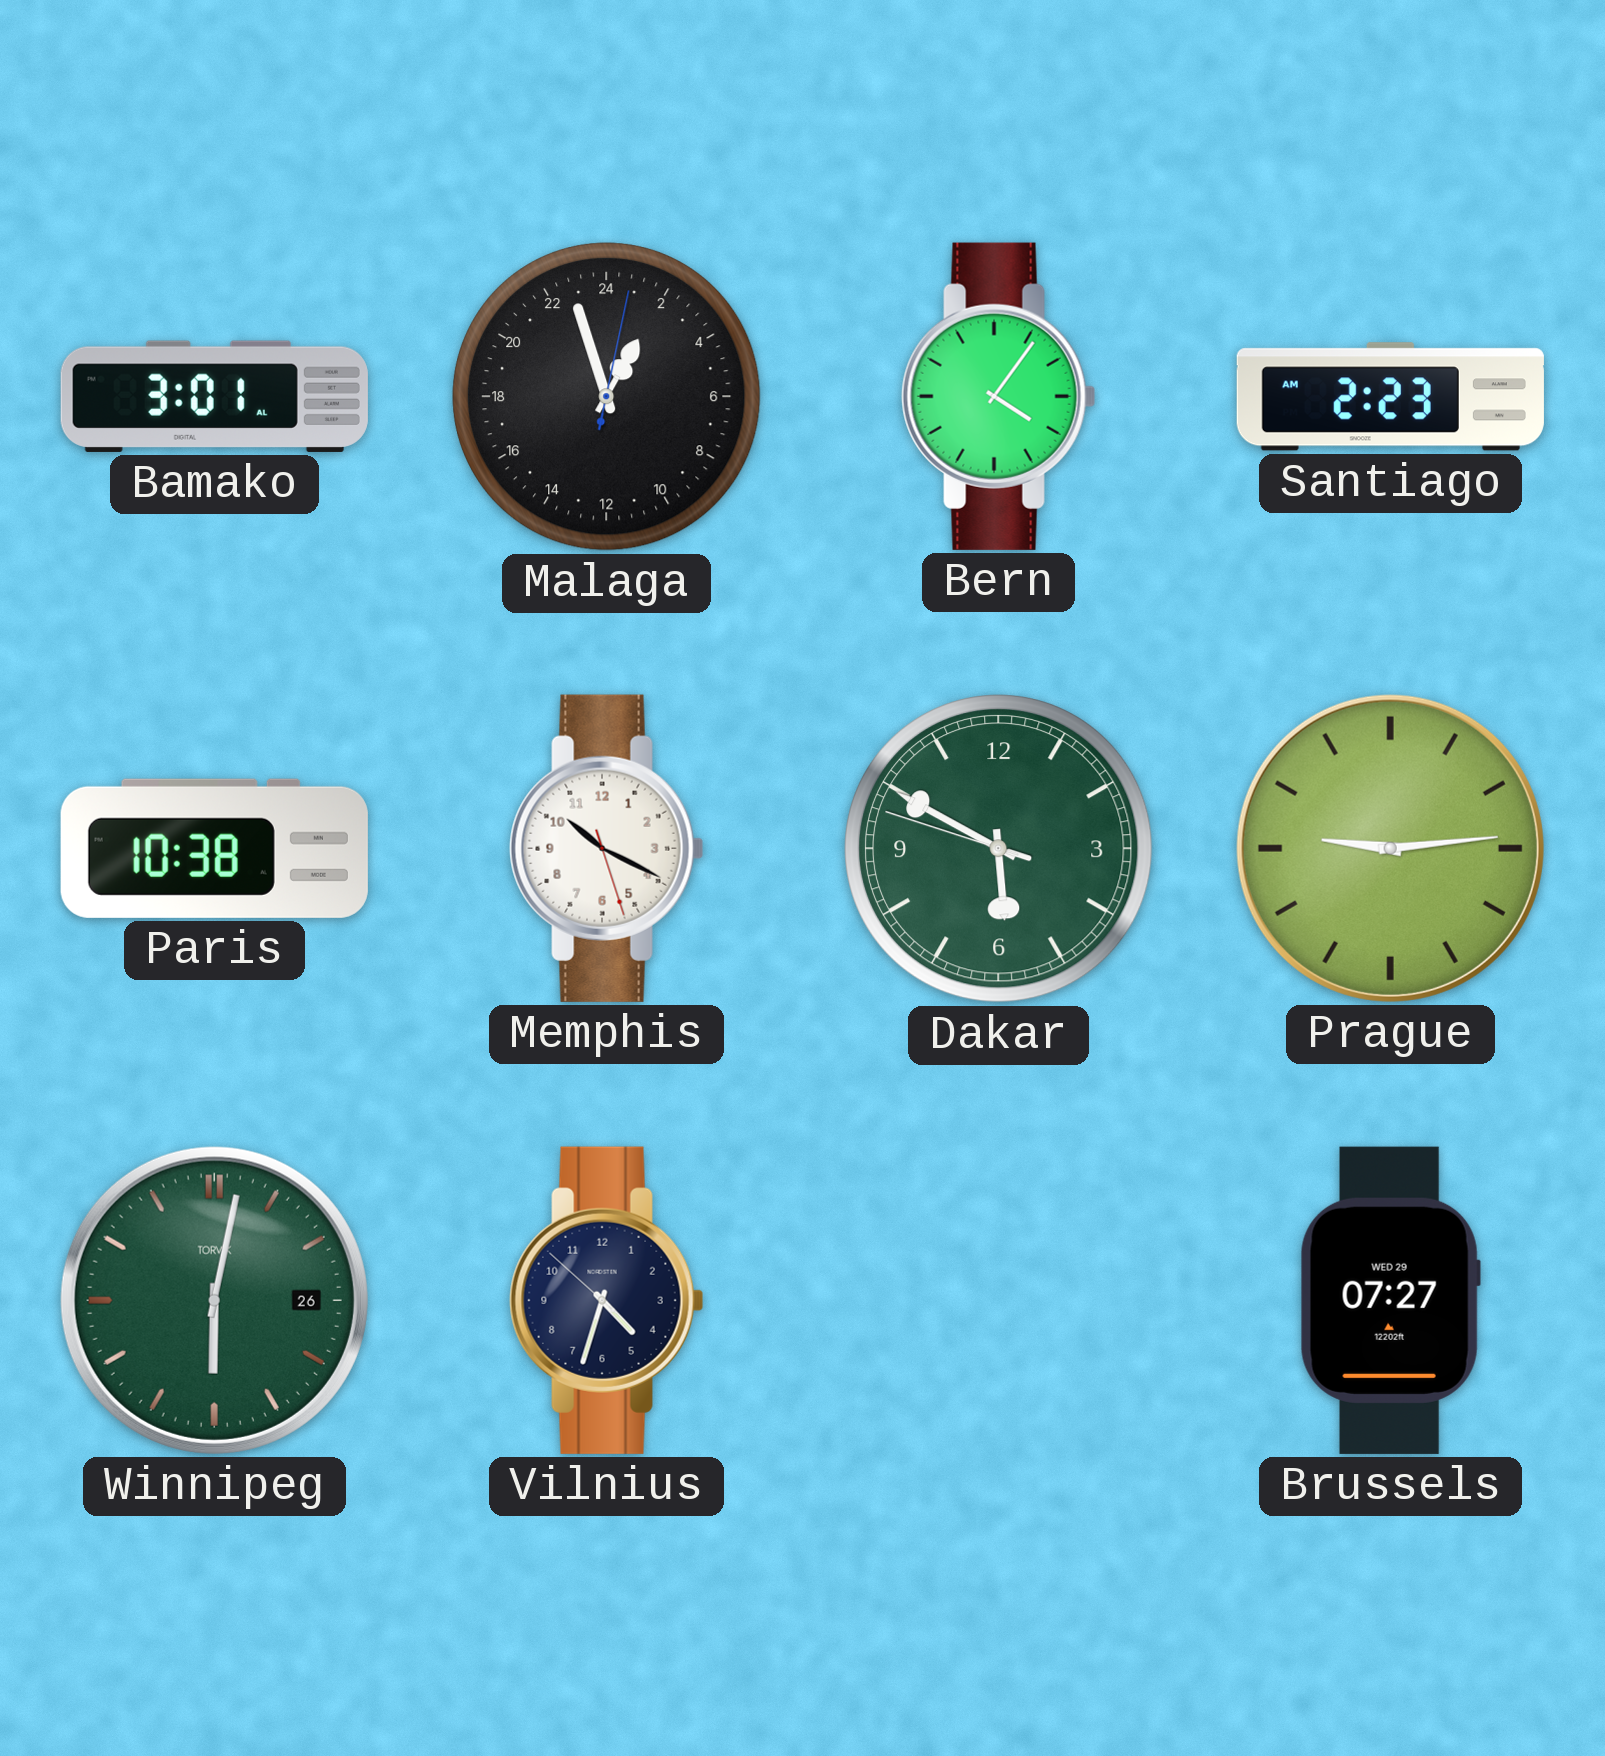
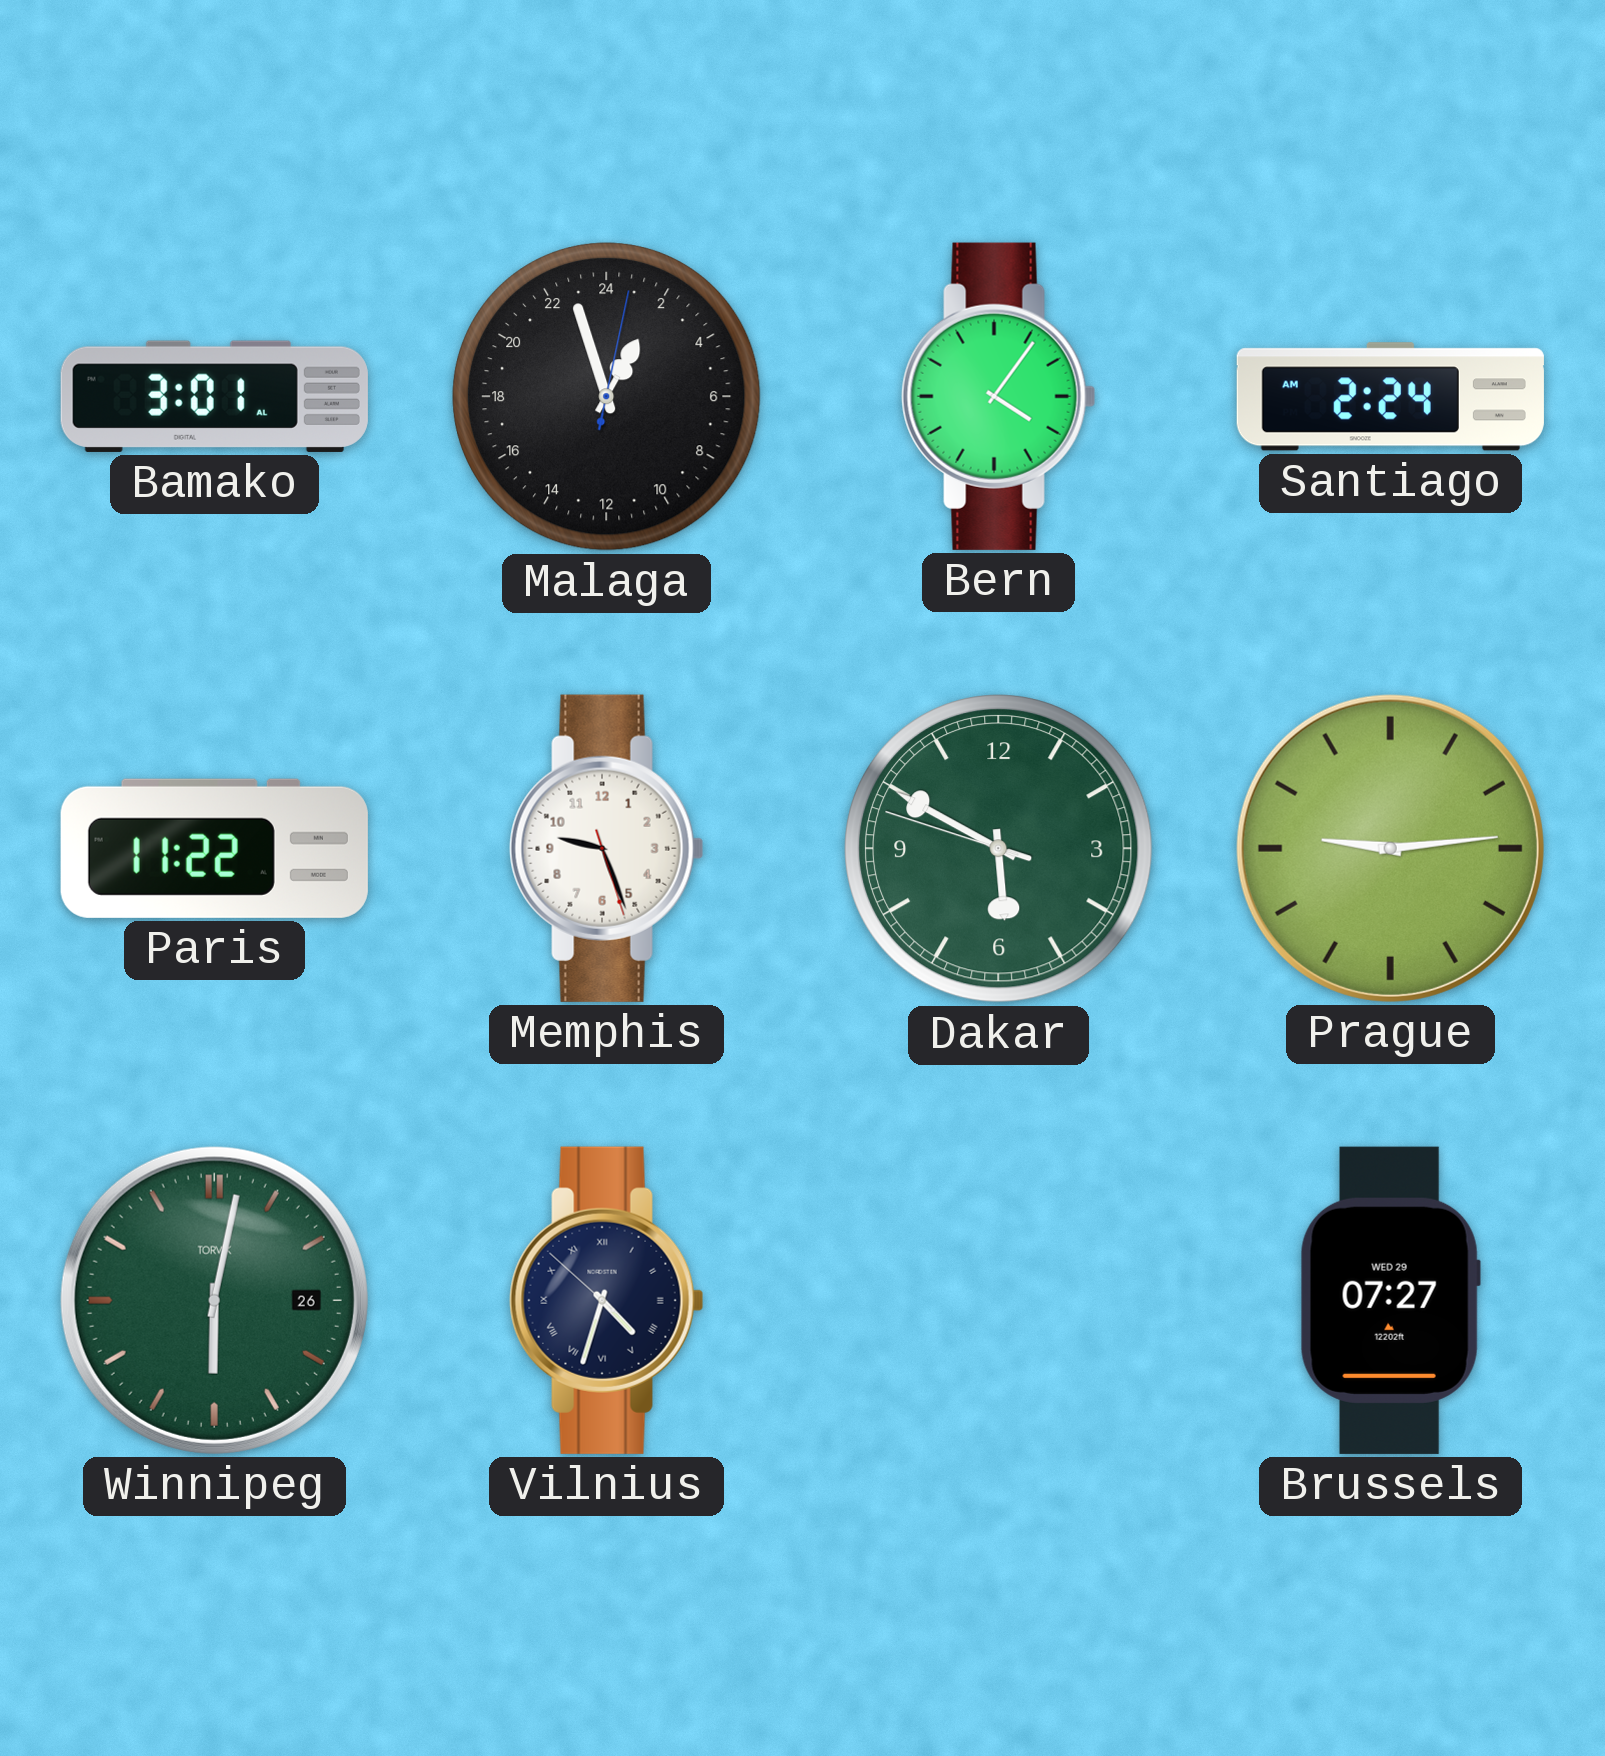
Santiago: 2:23 -> 2:24
Paris: 10:38 -> 11:22
Memphis: 10:19 -> 9:26
Vilnius numerals: Arabic -> Roman
